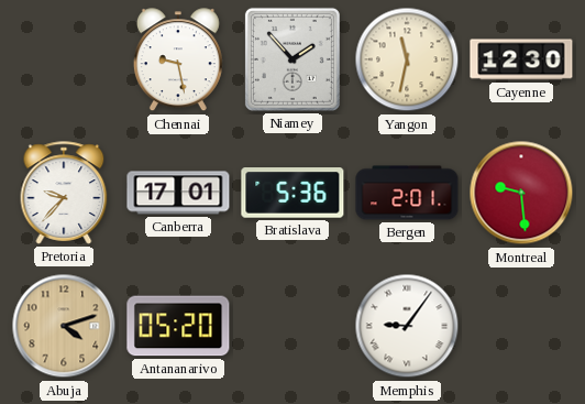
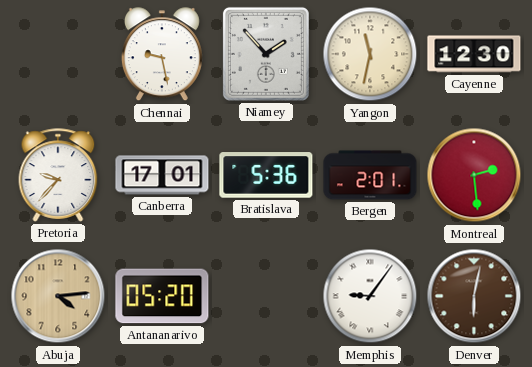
Montreal: 9:29 -> 2:29
Abuja: 4:12 -> 4:14
Denver: none -> 6:02
